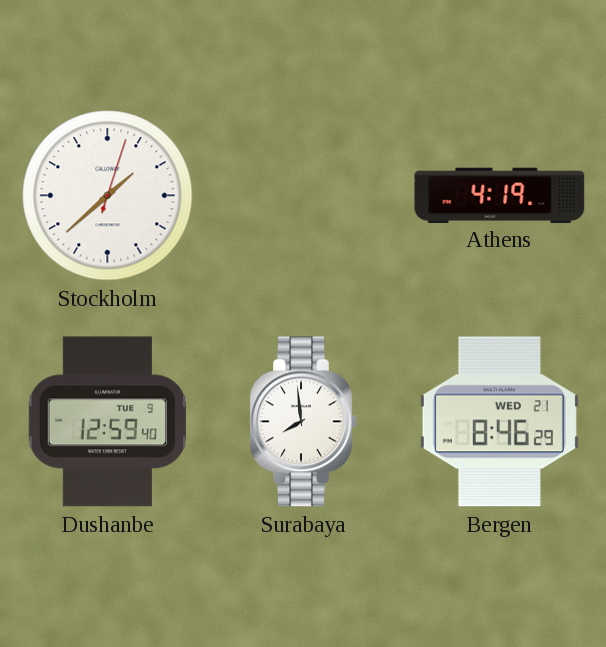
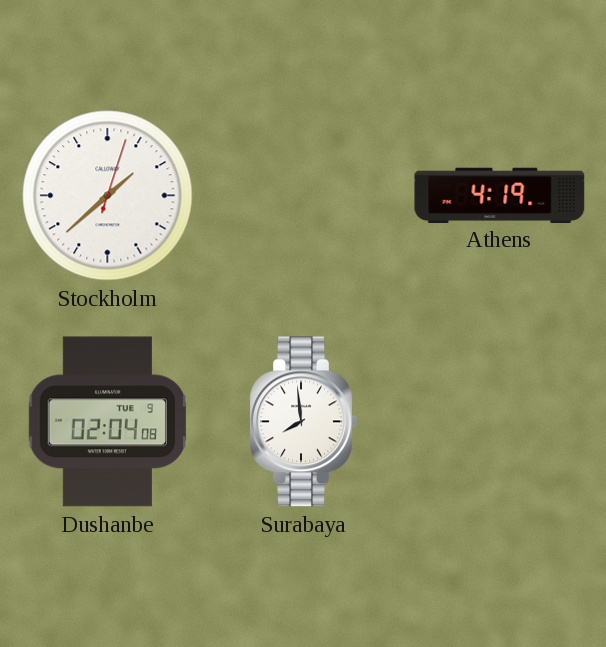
Dushanbe: 12:59 -> 02:04
Bergen: 8:46 -> none
